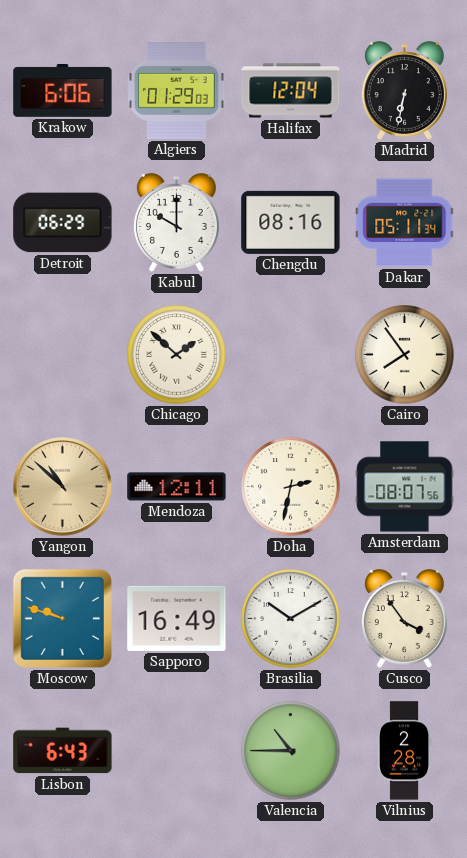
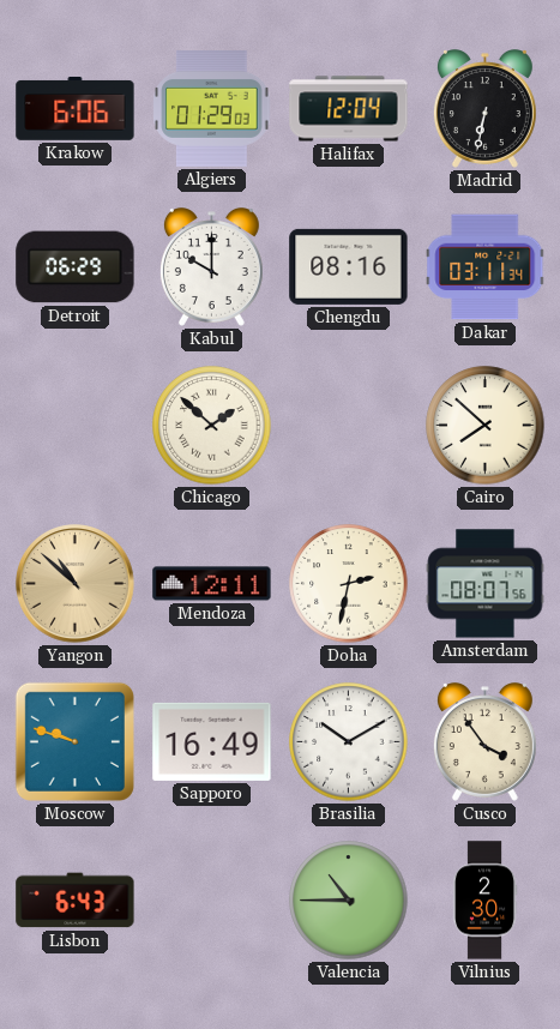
Dakar: 05:11 -> 03:11
Cairo: 7:54 -> 7:52
Vilnius: 2:28 -> 2:30
